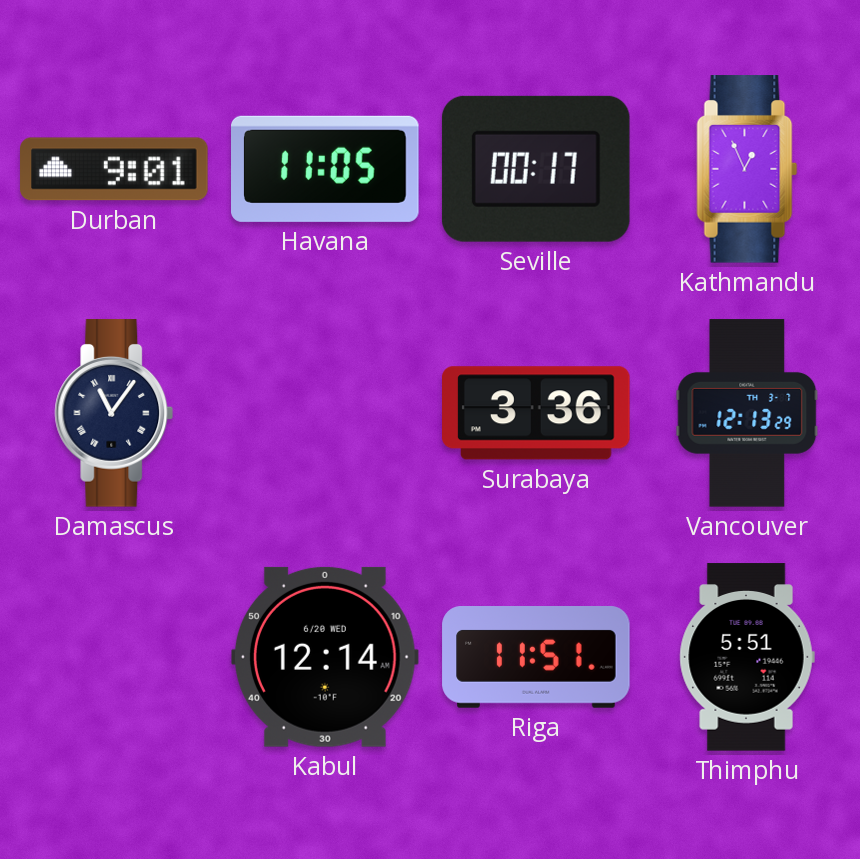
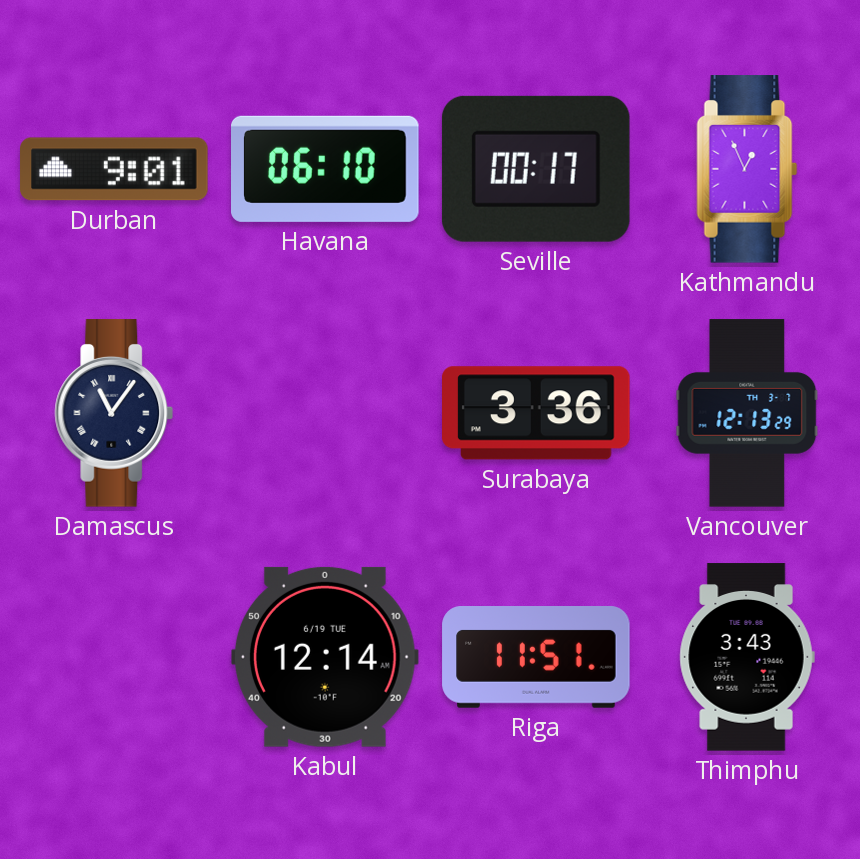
Havana: 11:05 -> 06:10
Kabul date: 6/20 WED -> 6/19 TUE
Thimphu: 5:51 -> 3:43
